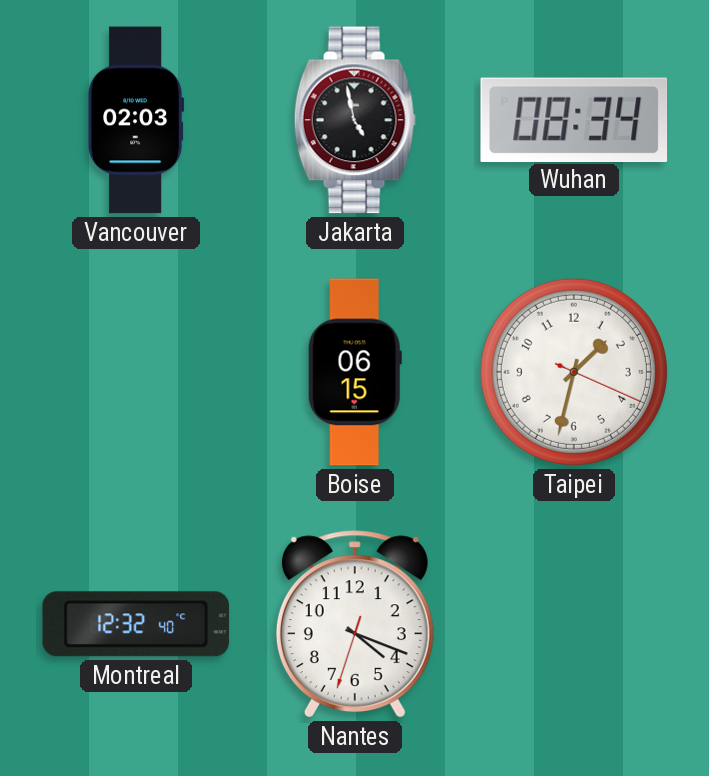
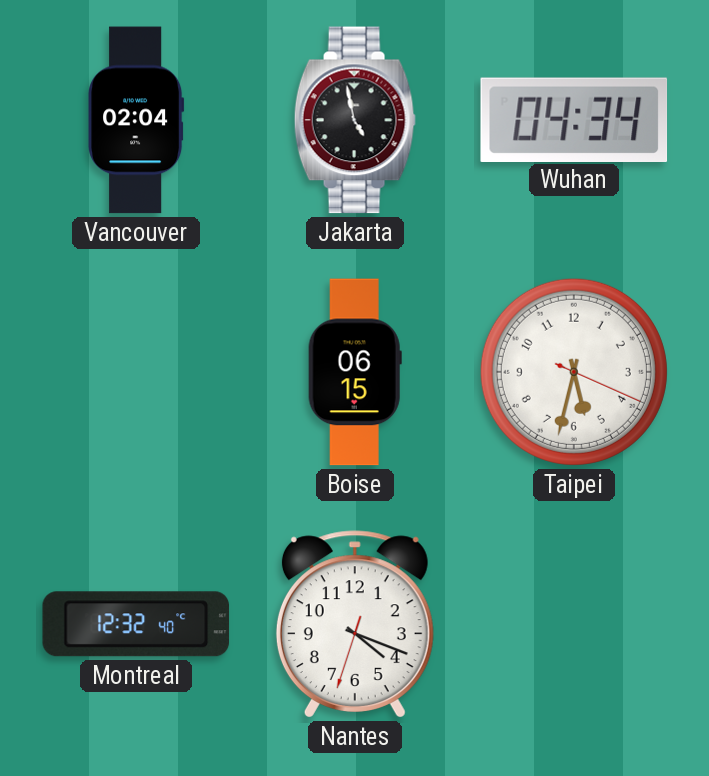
Vancouver: 02:03 -> 02:04
Wuhan: 08:34 -> 04:34
Taipei: 1:32 -> 5:32
